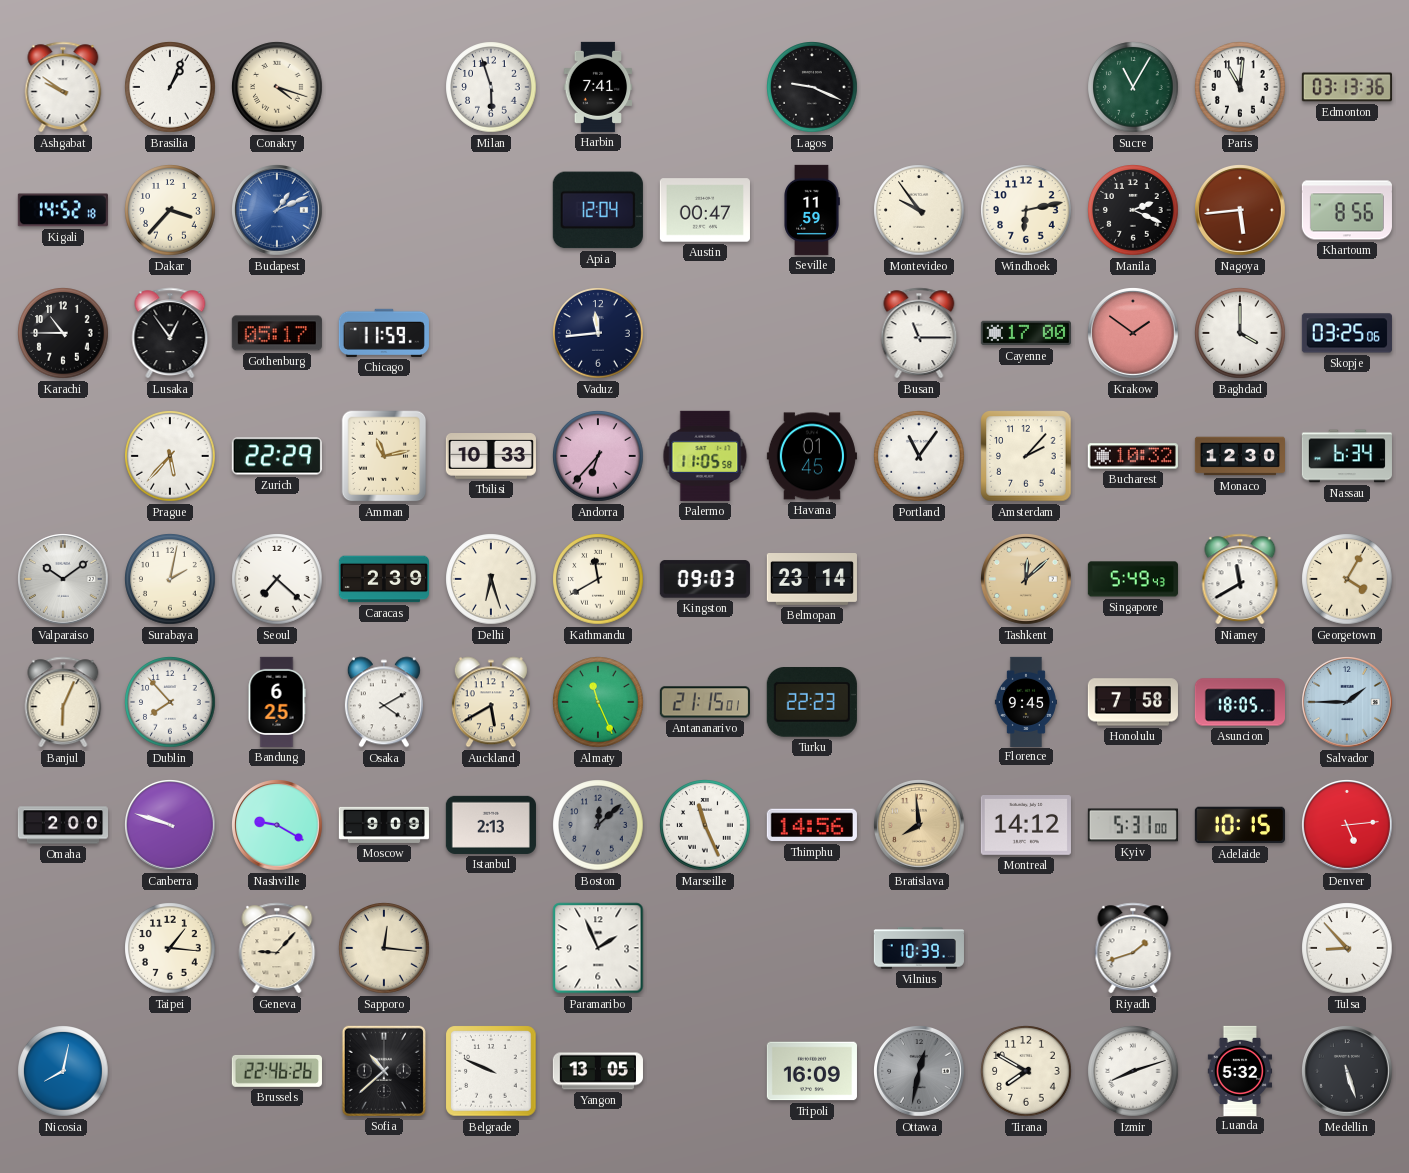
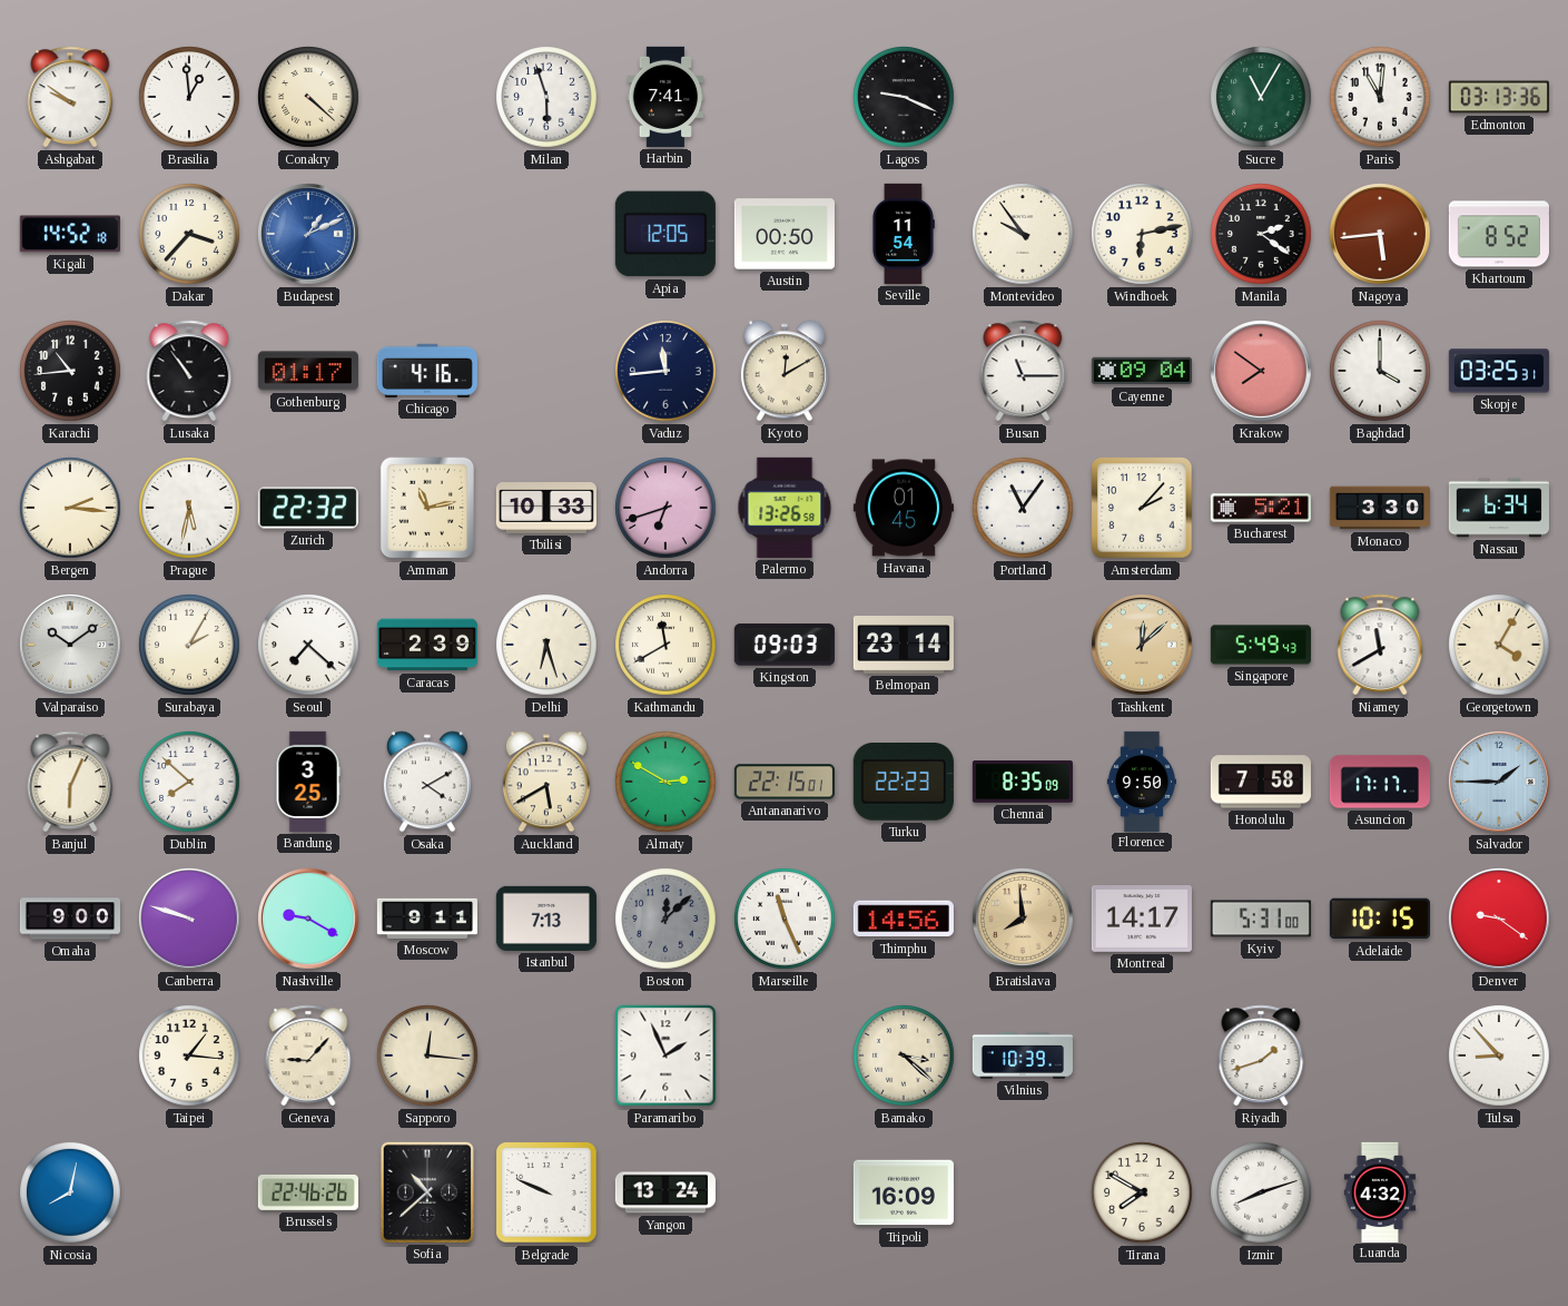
Brasilia: 1:04 -> 12:59
Conakry: 4:18 -> 4:22
Apia: 12:04 -> 12:05
Austin: 00:47 -> 00:50
Seville: 11:59 -> 11:54
Manila: 2:19 -> 2:21
Khartoum: 8:56 -> 8:52
Karachi: 10:45 -> 10:44
Lusaka: 12:54 -> 10:54
Gothenburg: 05:17 -> 01:17
Chicago: 11:59 -> 4:16
Kyoto: none -> 12:10
Cayenne: 17:00 -> 09:04
Krakow: 1:51 -> 7:51
Skopje: 03:25:06 -> 03:25:31
Bergen: none -> 2:16
Prague: 5:37 -> 5:32
Zurich: 22:29 -> 22:32
Andorra: 6:37 -> 6:42
Palermo: 11:05 -> 13:26
Bucharest: 10:32 -> 5:21
Monaco: 12:30 -> 3:30
Surabaya: 2:02 -> 2:05
Dublin: 7:53 -> 7:52
Bandung: 6:25 -> 3:25
Almaty: 11:26 -> 2:50
Antananarivo: 21:15 -> 22:15
Chennai: none -> 8:35
Florence: 9:45 -> 9:50
Asuncion: 18:05 -> 17:17
Omaha: 2:00 -> 9:00
Moscow: 9:09 -> 9:11
Istanbul: 2:13 -> 7:13
Montreal: 14:12 -> 14:17
Denver: 5:14 -> 9:21
Bamako: none -> 3:22
Yangon: 13:05 -> 13:24
Ottawa: 12:32 -> none
Luanda: 5:32 -> 4:32
Medellin: 5:27 -> none
